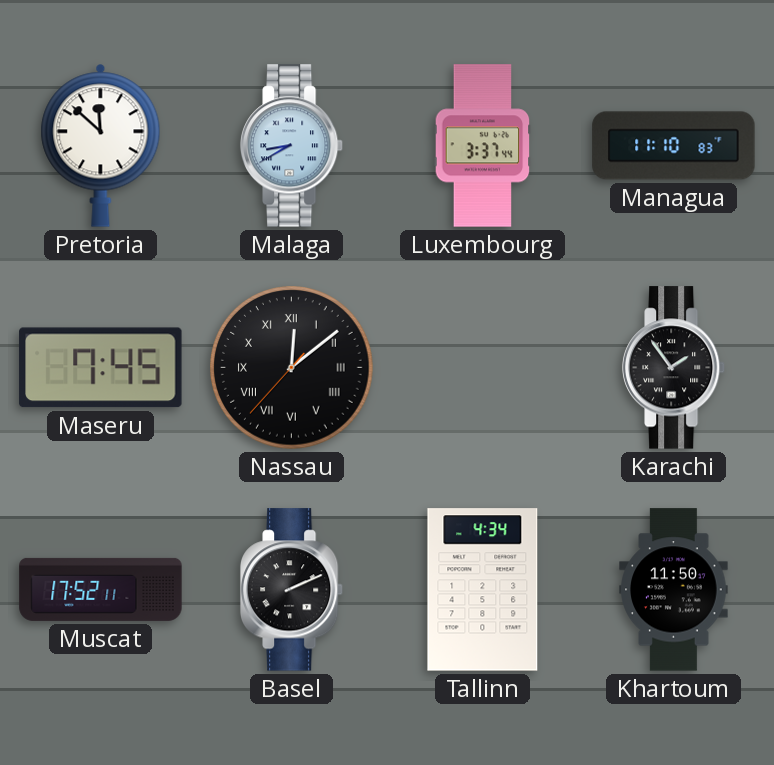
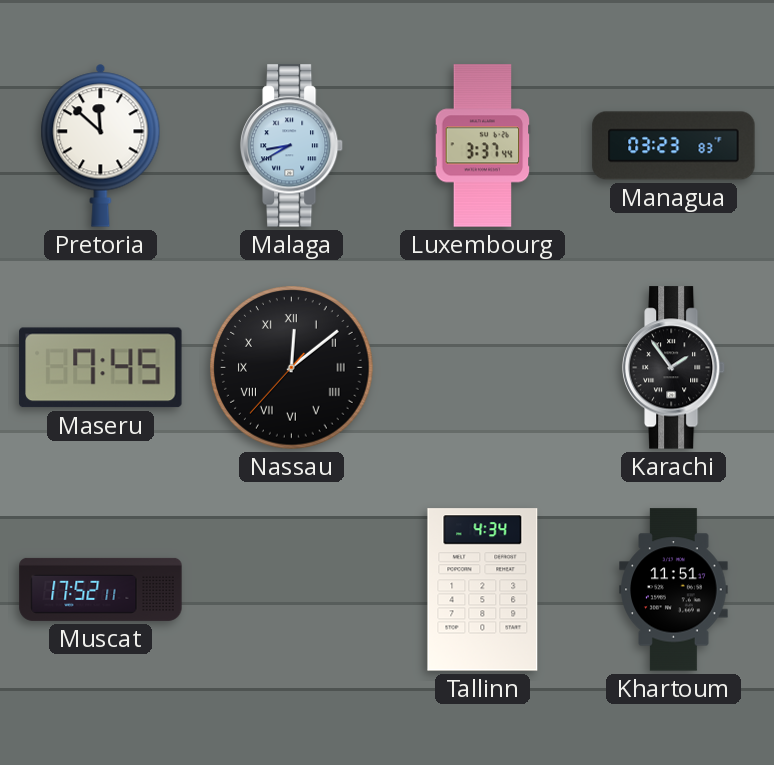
Managua: 11:10 -> 03:23
Basel: 2:11 -> none
Khartoum: 11:50 -> 11:51
